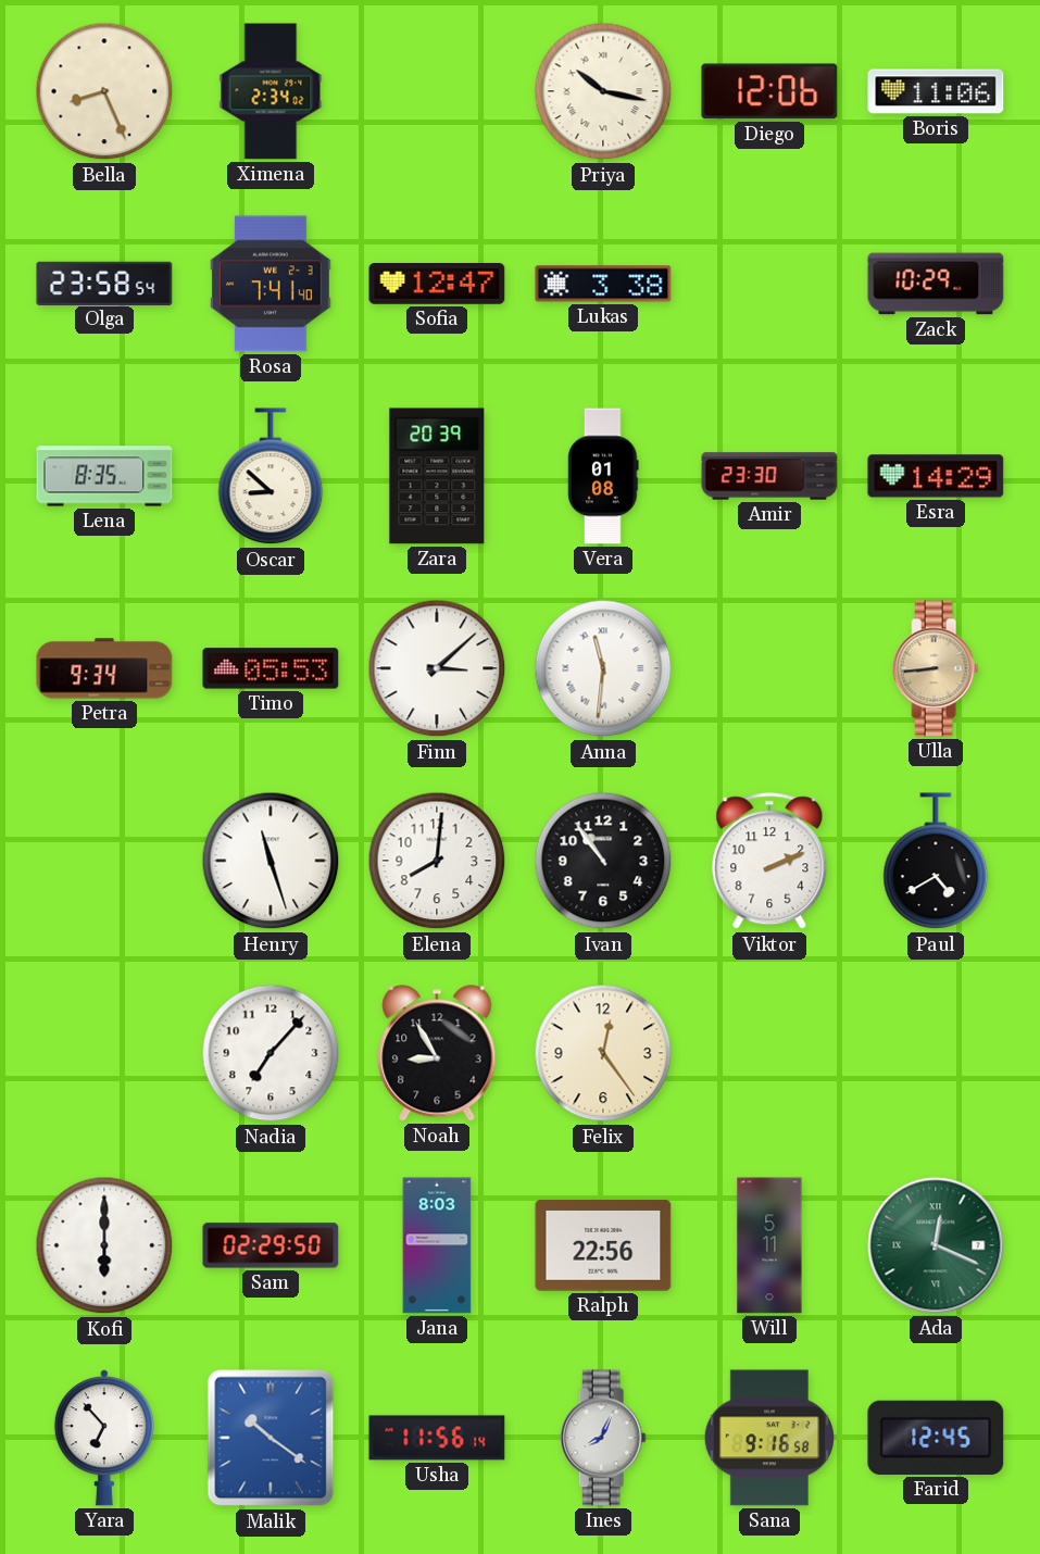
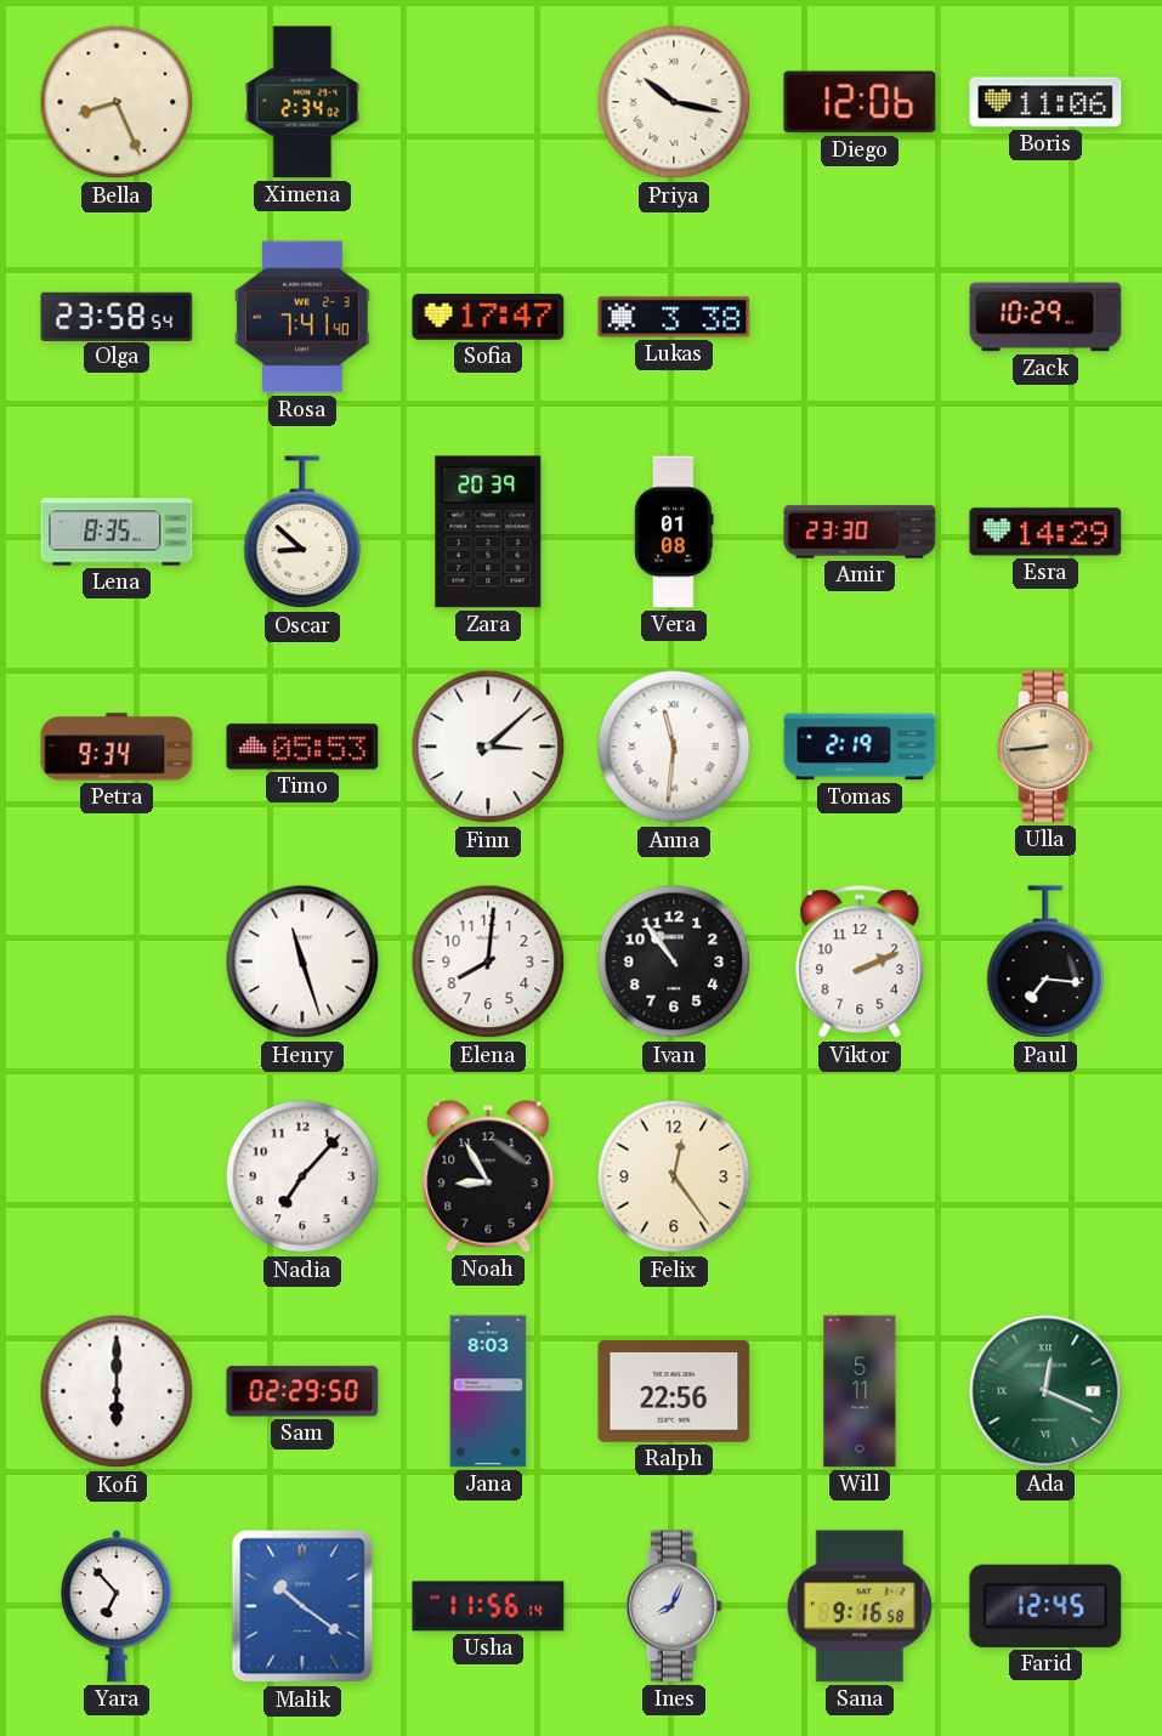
Sofia: 12:47 -> 17:47
Tomas: none -> 2:19
Paul: 4:40 -> 7:16
